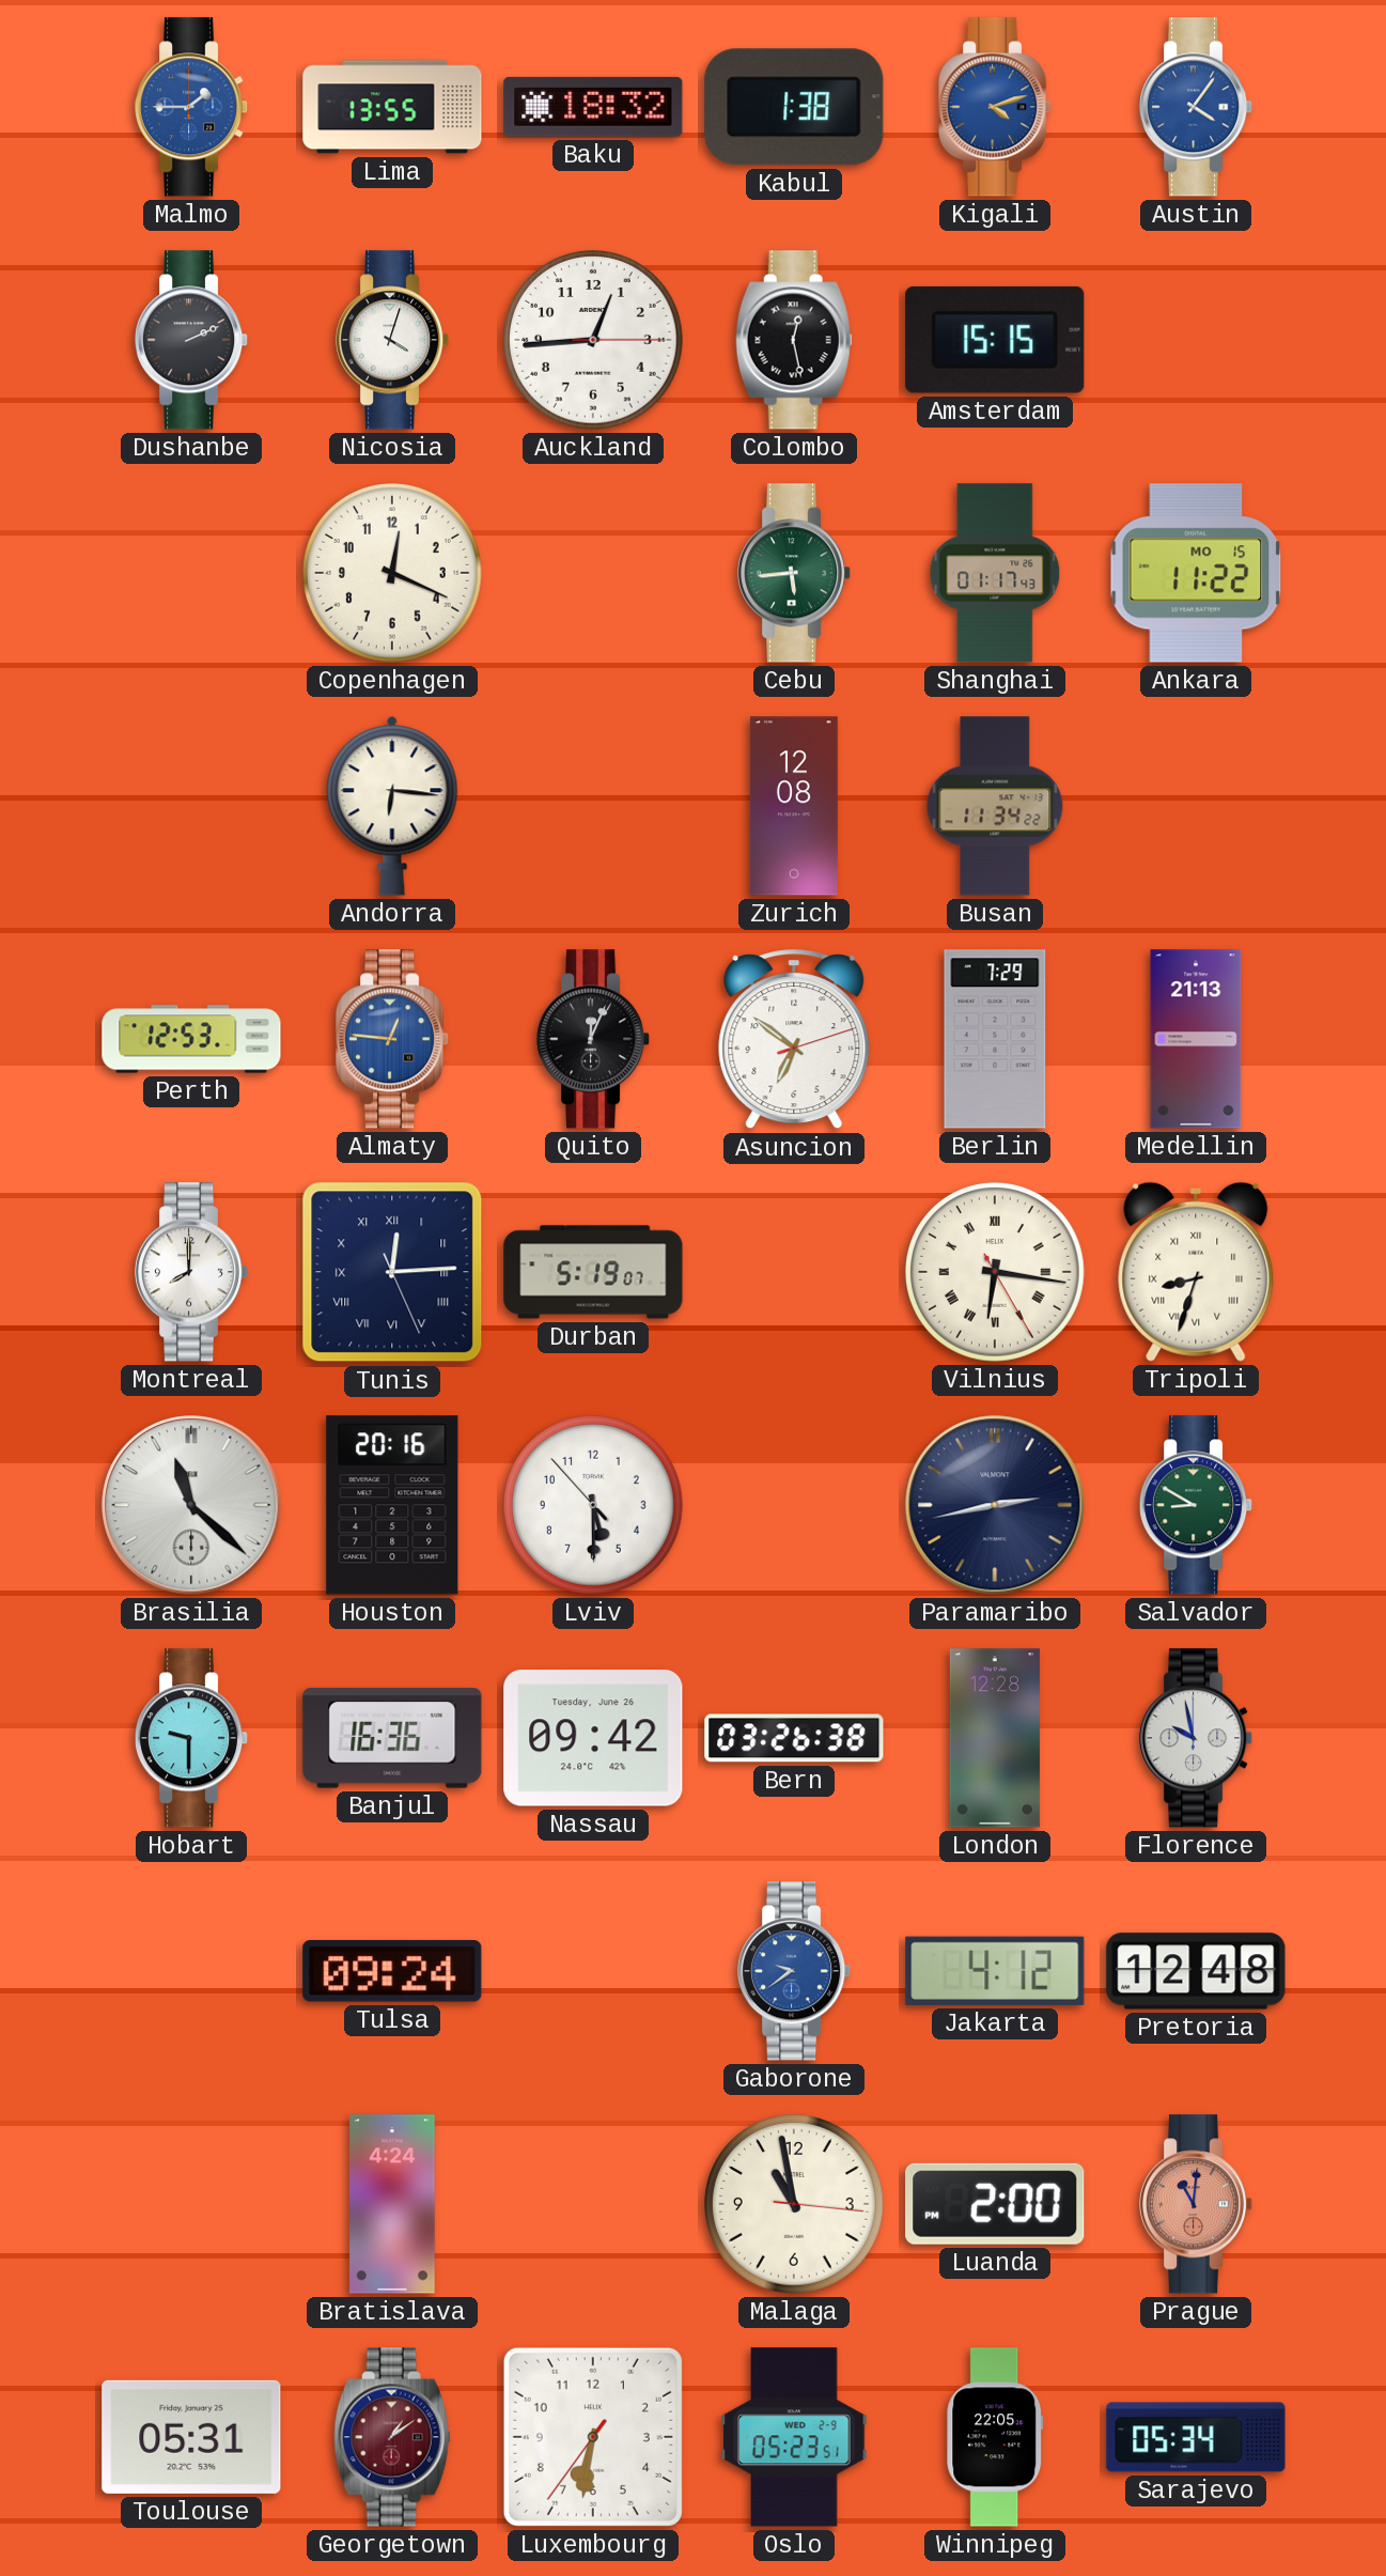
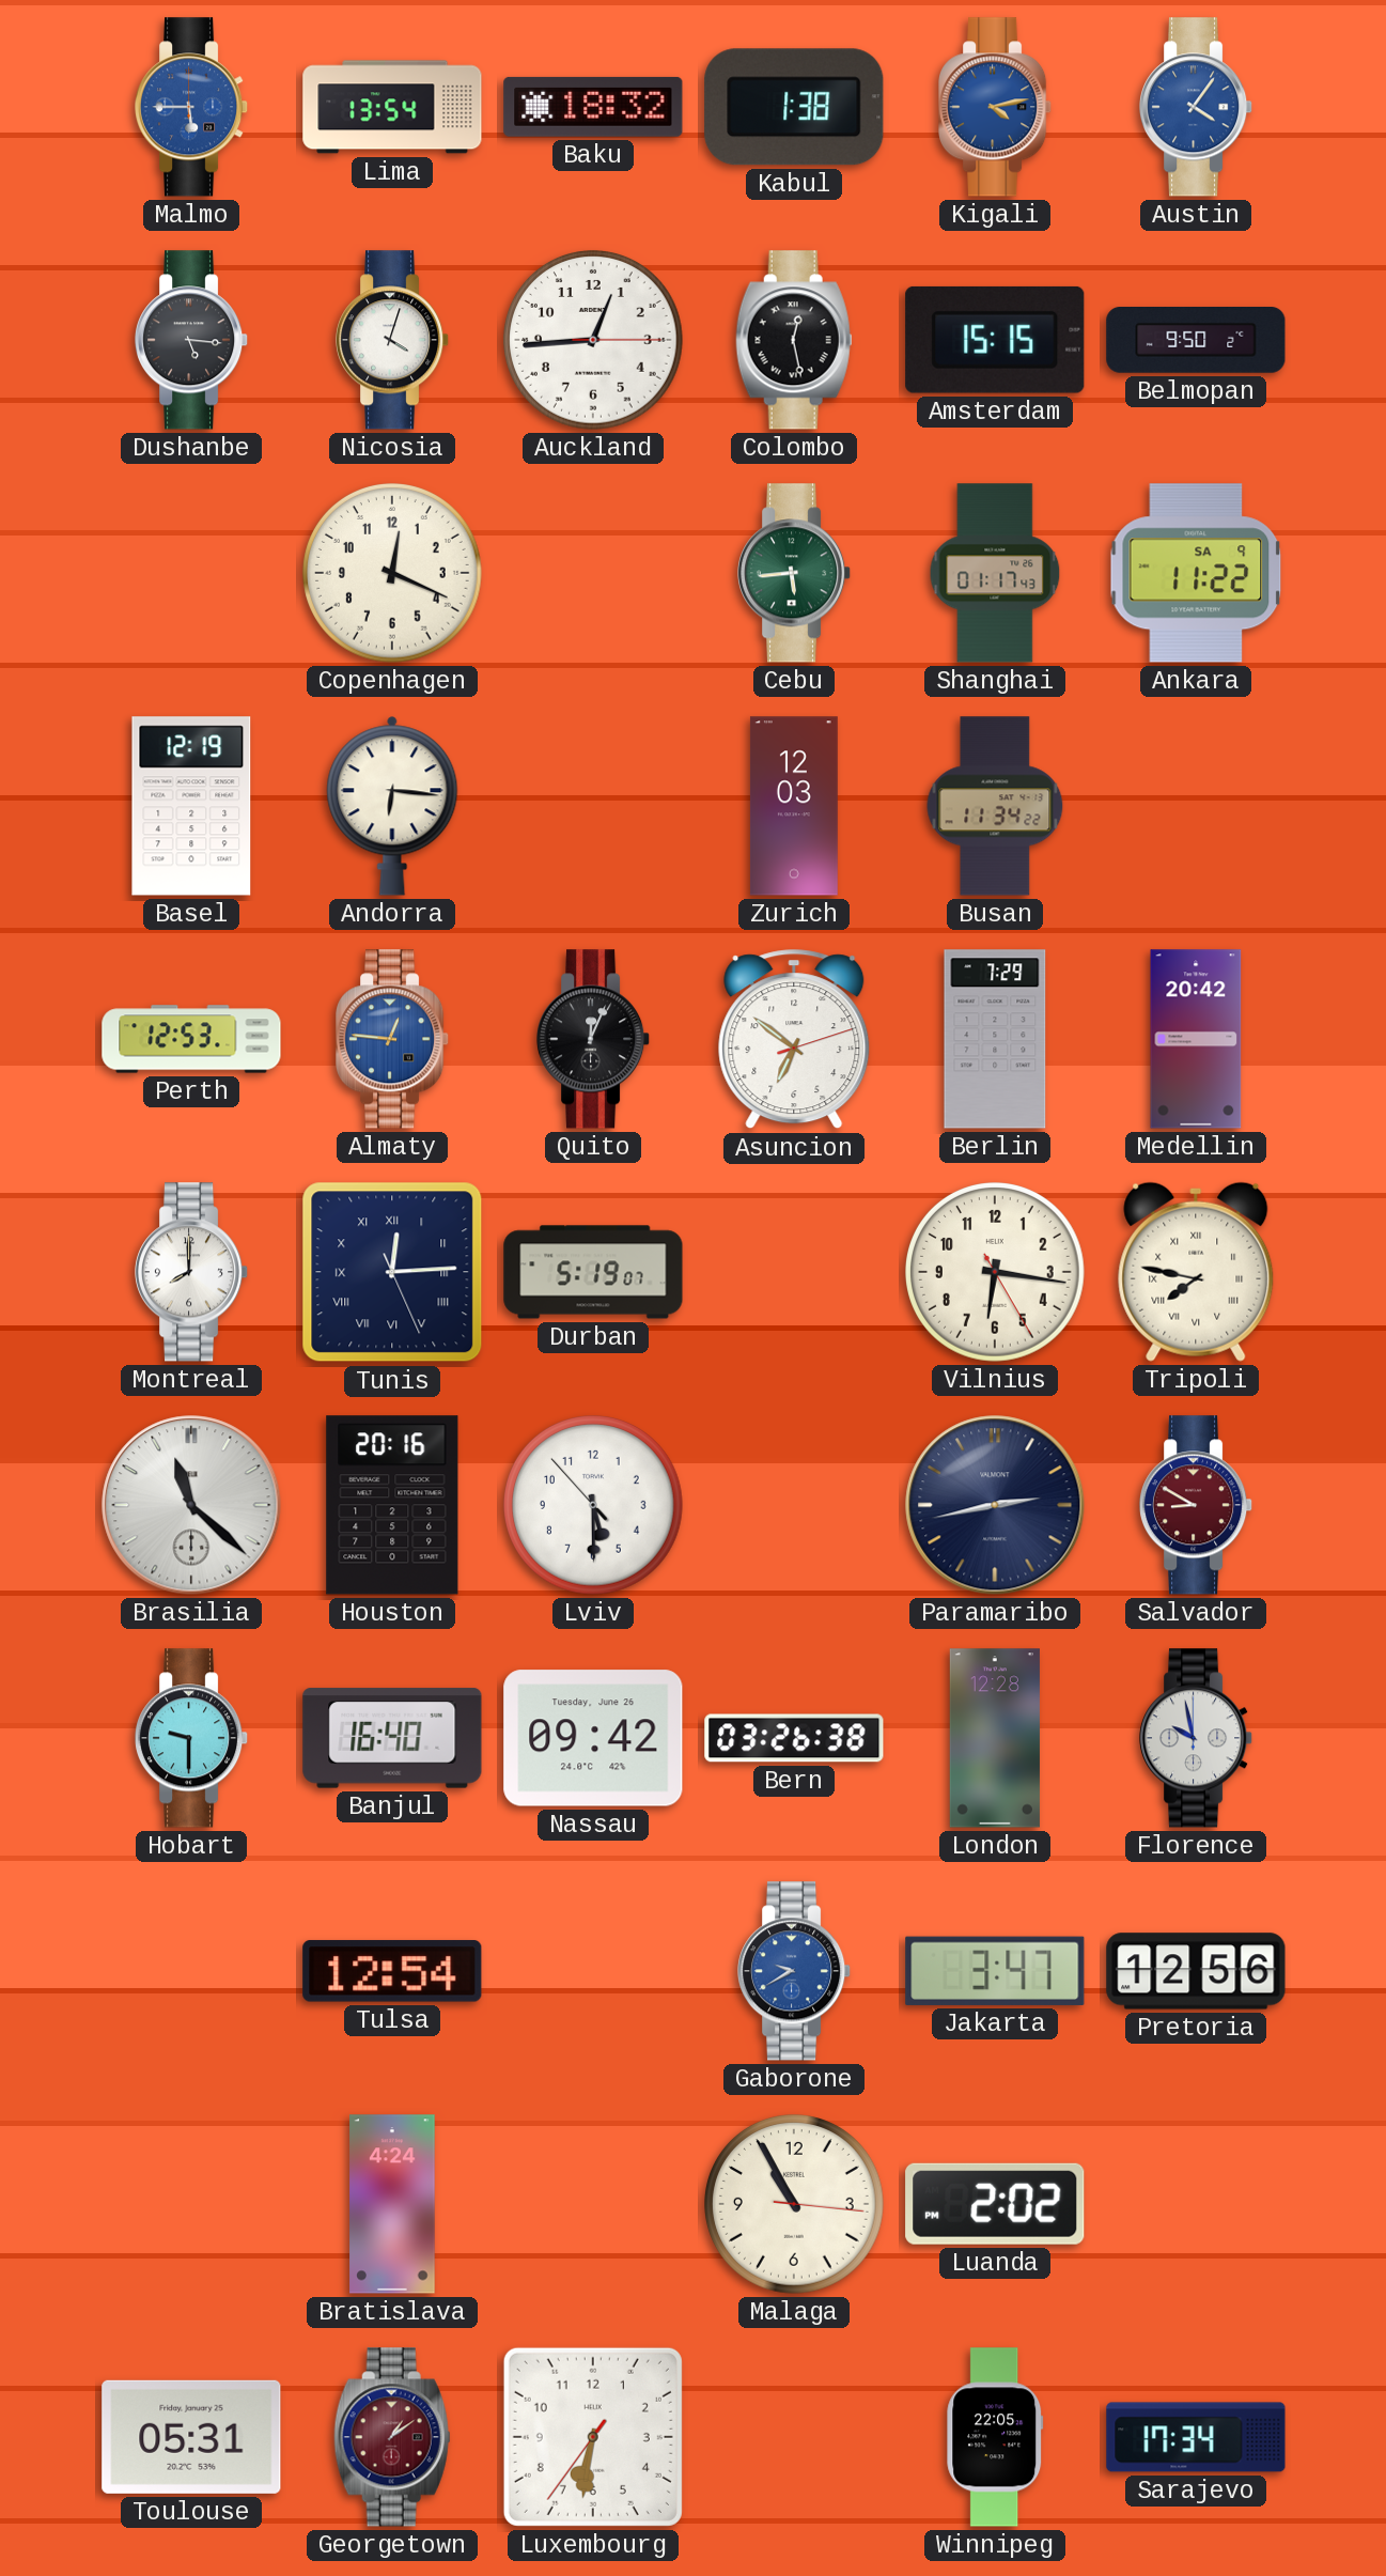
Malmo: 1:45 -> 5:45
Lima: 13:55 -> 13:54
Kigali: 4:12 -> 4:13
Dushanbe: 2:11 -> 5:16
Belmopan: none -> 9:50
Ankara date: MO 15 -> SA 9
Basel: none -> 12:19
Zurich: 12:08 -> 12:03
Medellin: 21:13 -> 20:42
Vilnius numerals: Roman -> Arabic
Tripoli: 8:33 -> 7:47
Salvador dial: green -> burgundy
Banjul: 16:36 -> 16:40
Tulsa: 09:24 -> 12:54
Gaborone: 9:39 -> 9:40
Jakarta: 4:12 -> 3:47
Pretoria: 12:48 -> 12:56
Malaga: 10:58 -> 10:55
Luanda: 2:00 -> 2:02
Prague: 11:01 -> none
Oslo: 05:23 -> none
Sarajevo: 05:34 -> 17:34
